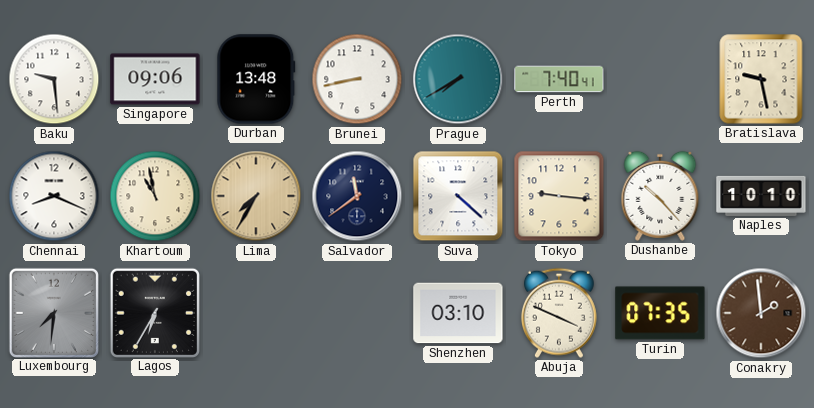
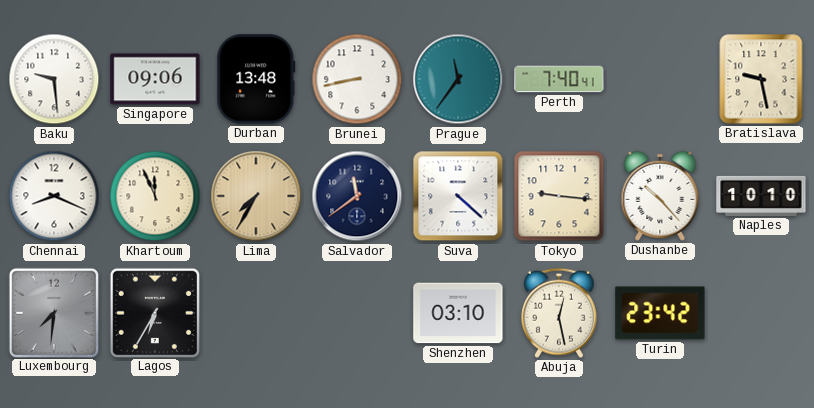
Prague: 7:40 -> 11:36
Khartoum: 10:58 -> 11:56
Abuja: 3:49 -> 12:28
Turin: 07:35 -> 23:42
Conakry: 1:59 -> none
